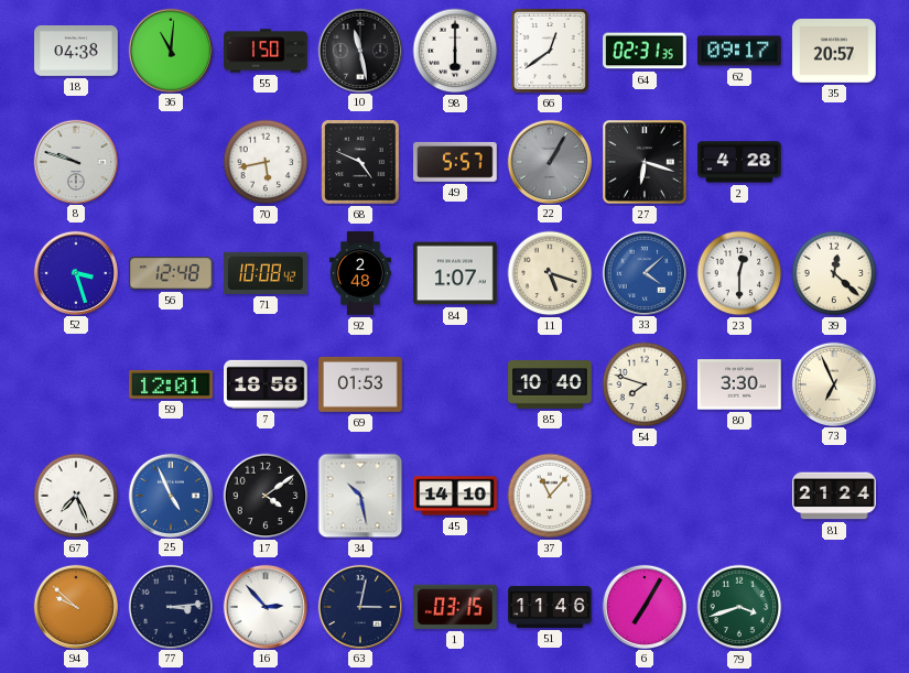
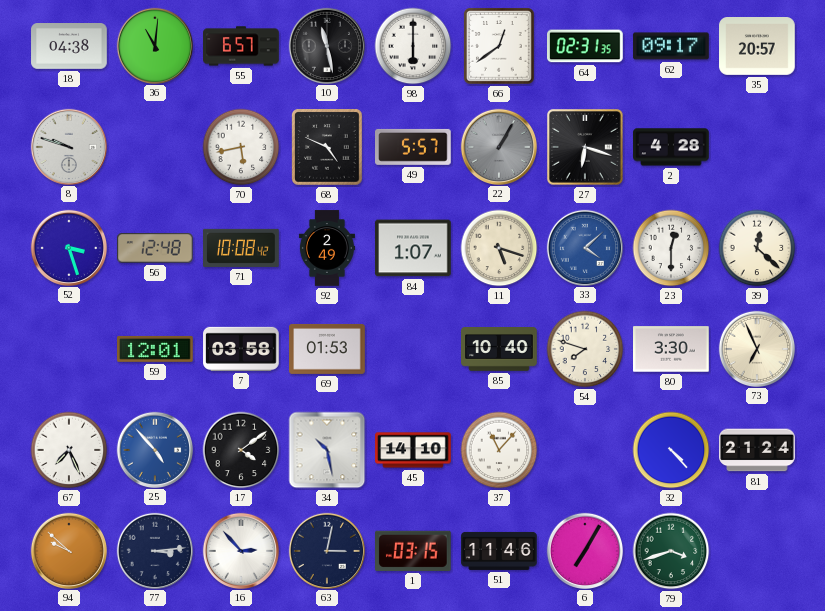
55: 1:50 -> 6:57
92: 2:48 -> 2:49
7: 18:58 -> 03:58
25: 4:56 -> 4:53
32: none -> 4:23
